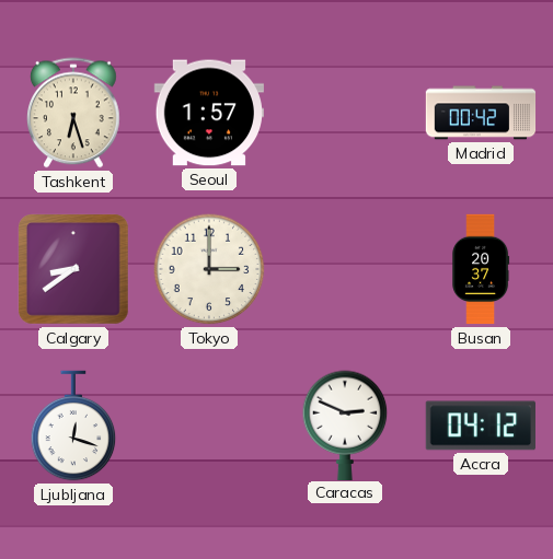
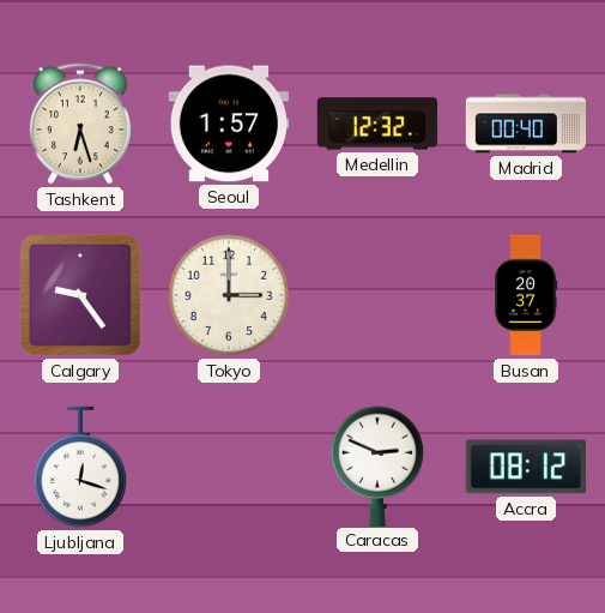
Medellin: none -> 12:32
Madrid: 00:42 -> 00:40
Calgary: 8:39 -> 9:24
Accra: 04:12 -> 08:12
